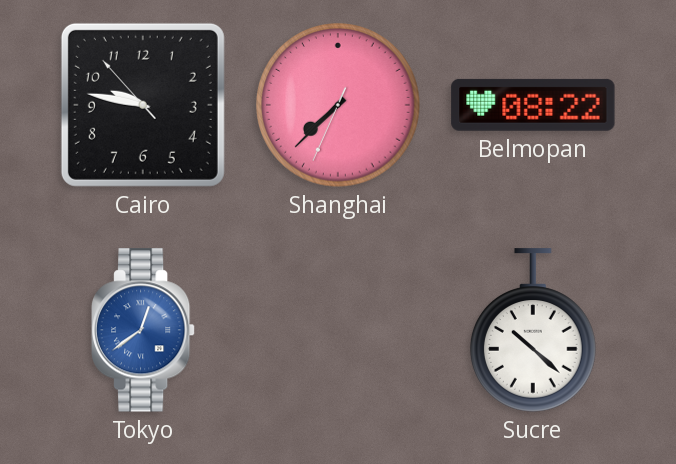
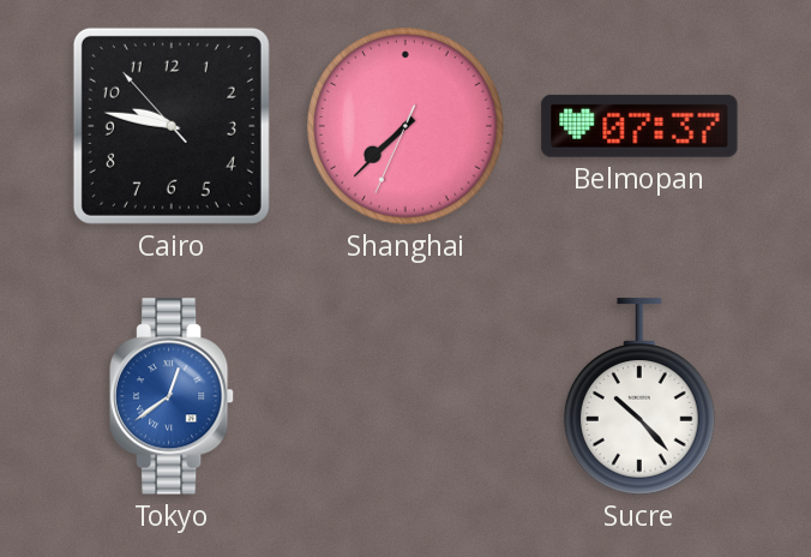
Belmopan: 08:22 -> 07:37
Sucre: 10:22 -> 10:23
